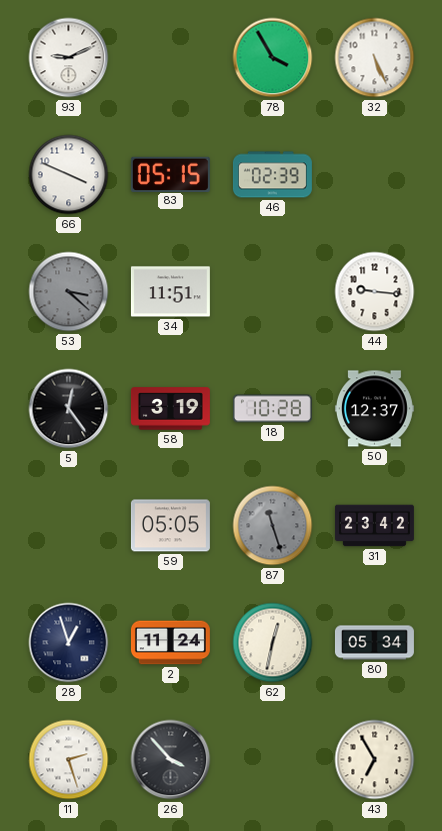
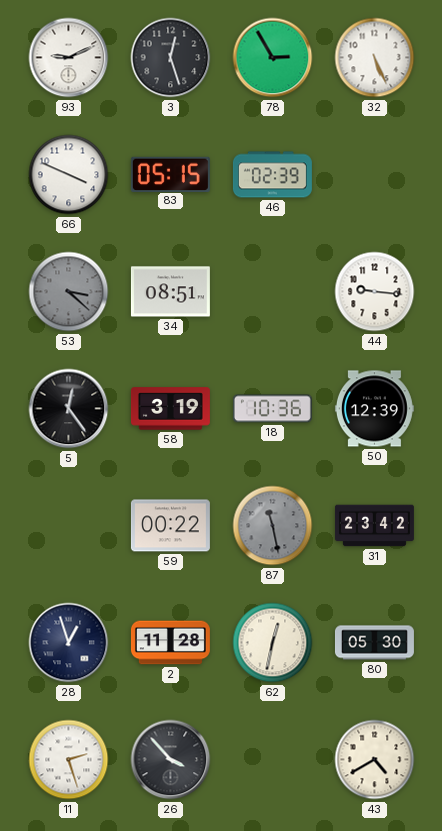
3: none -> 12:27
78: 3:55 -> 2:55
34: 11:51 -> 08:51
18: 10:28 -> 10:36
50: 12:37 -> 12:39
59: 05:05 -> 00:22
87: 11:27 -> 11:28
2: 11:24 -> 11:28
80: 05:34 -> 05:30
43: 6:55 -> 4:40
